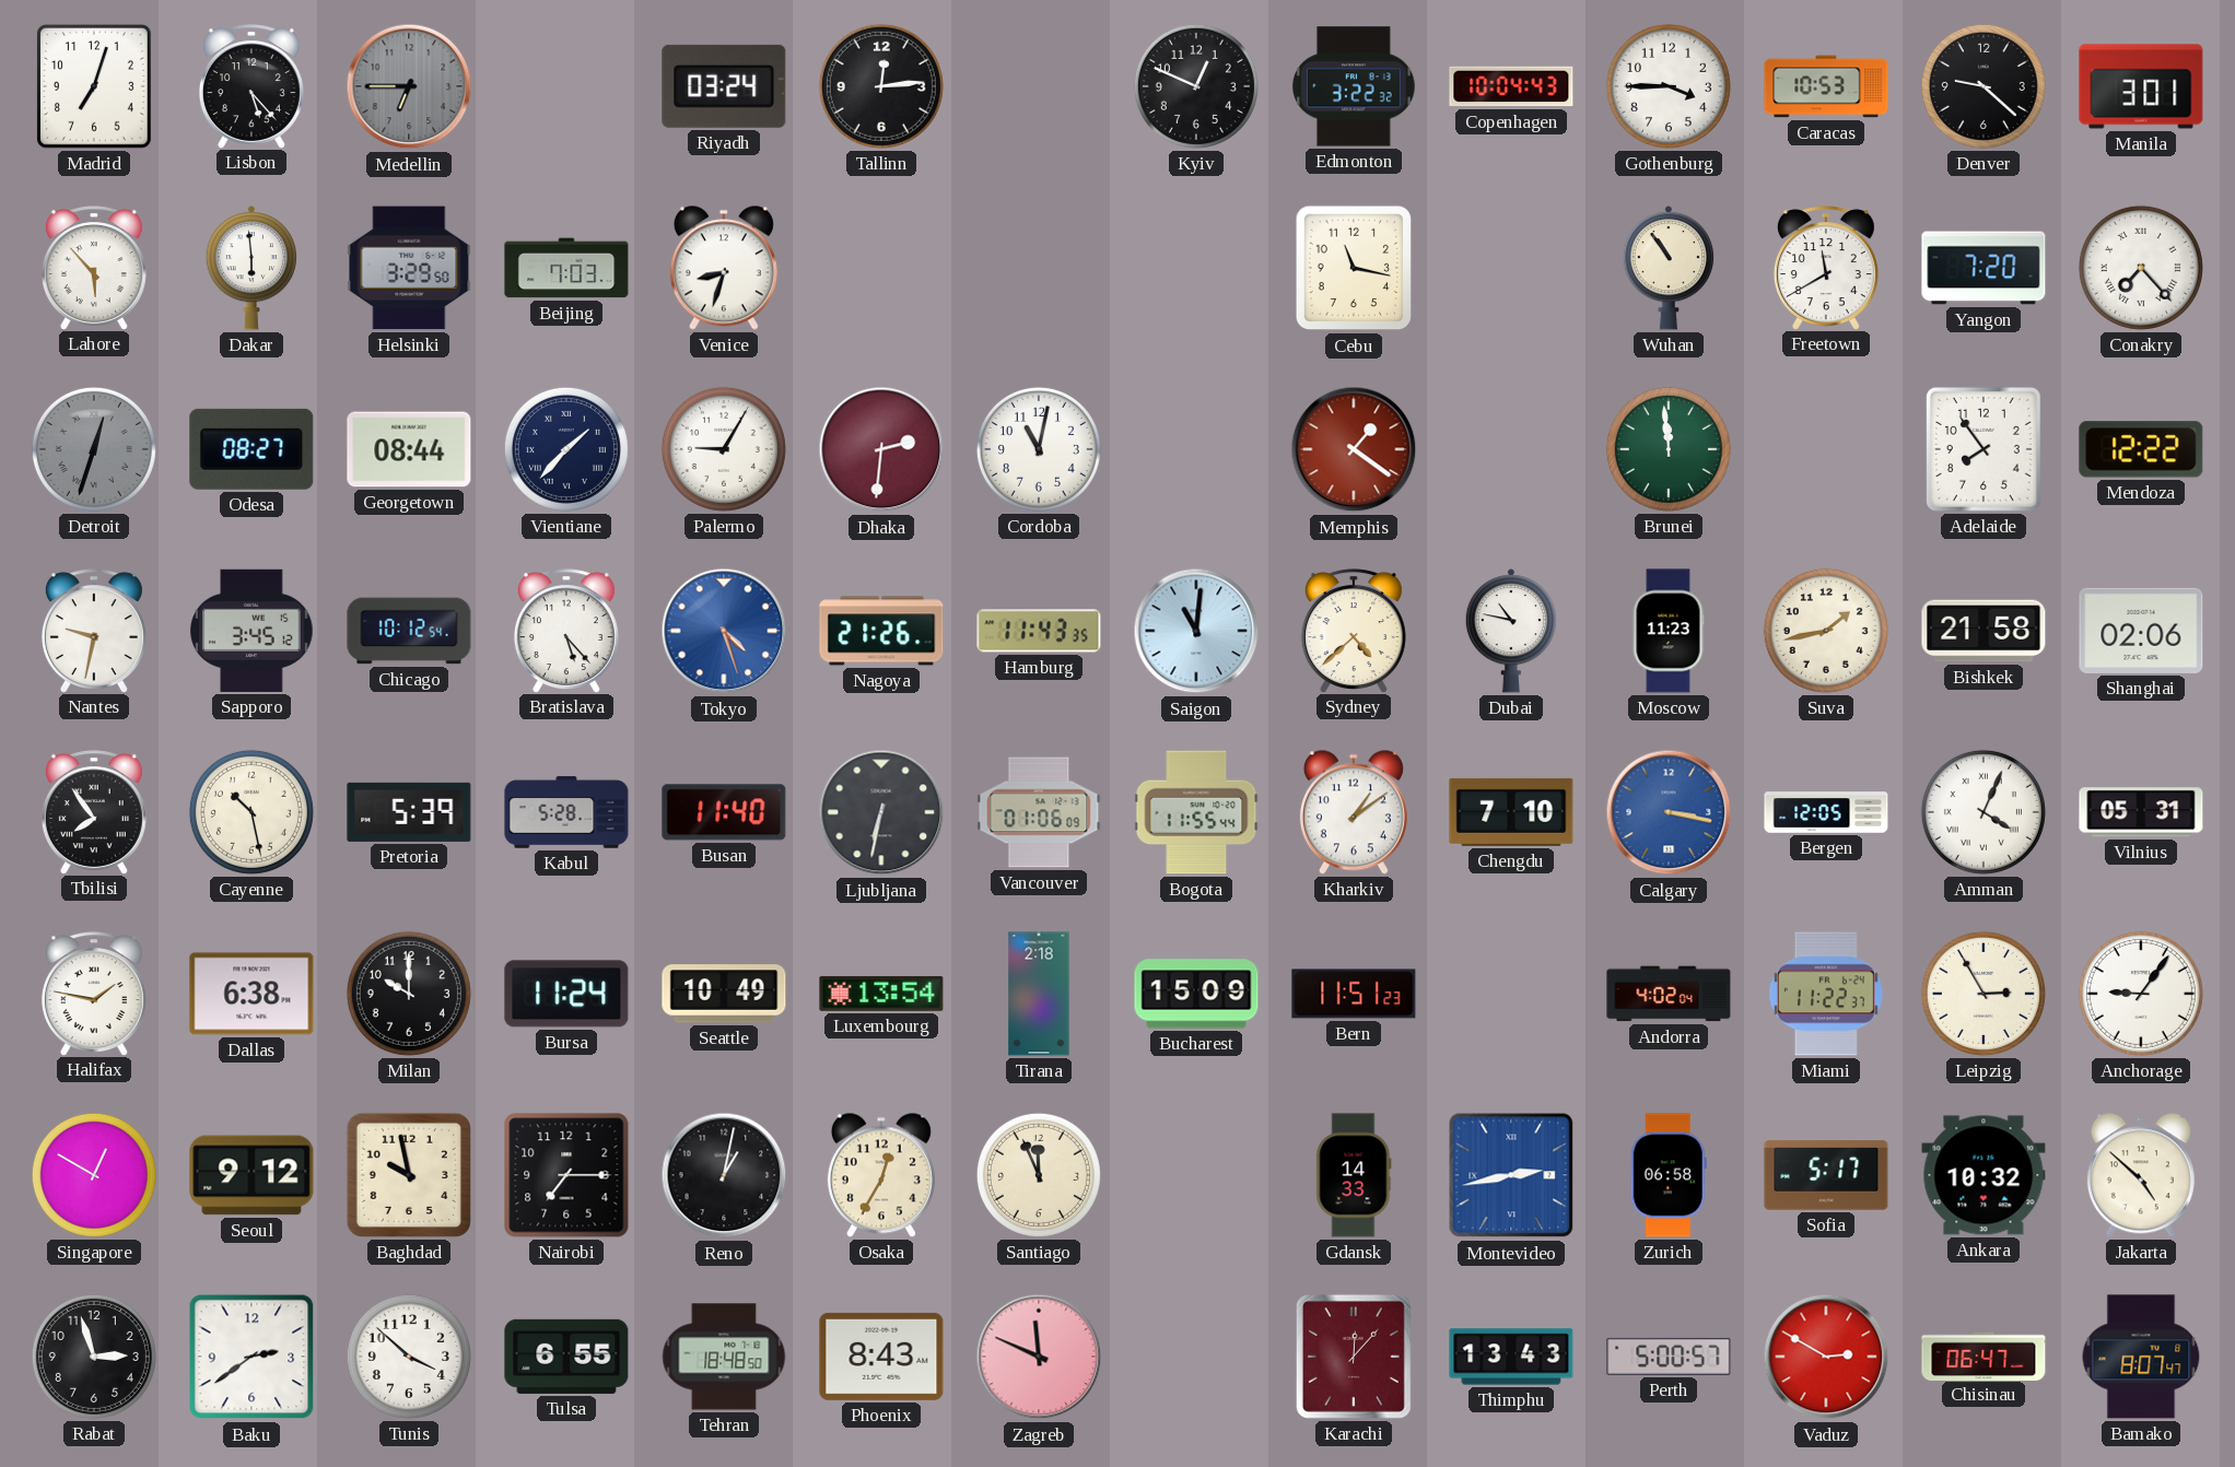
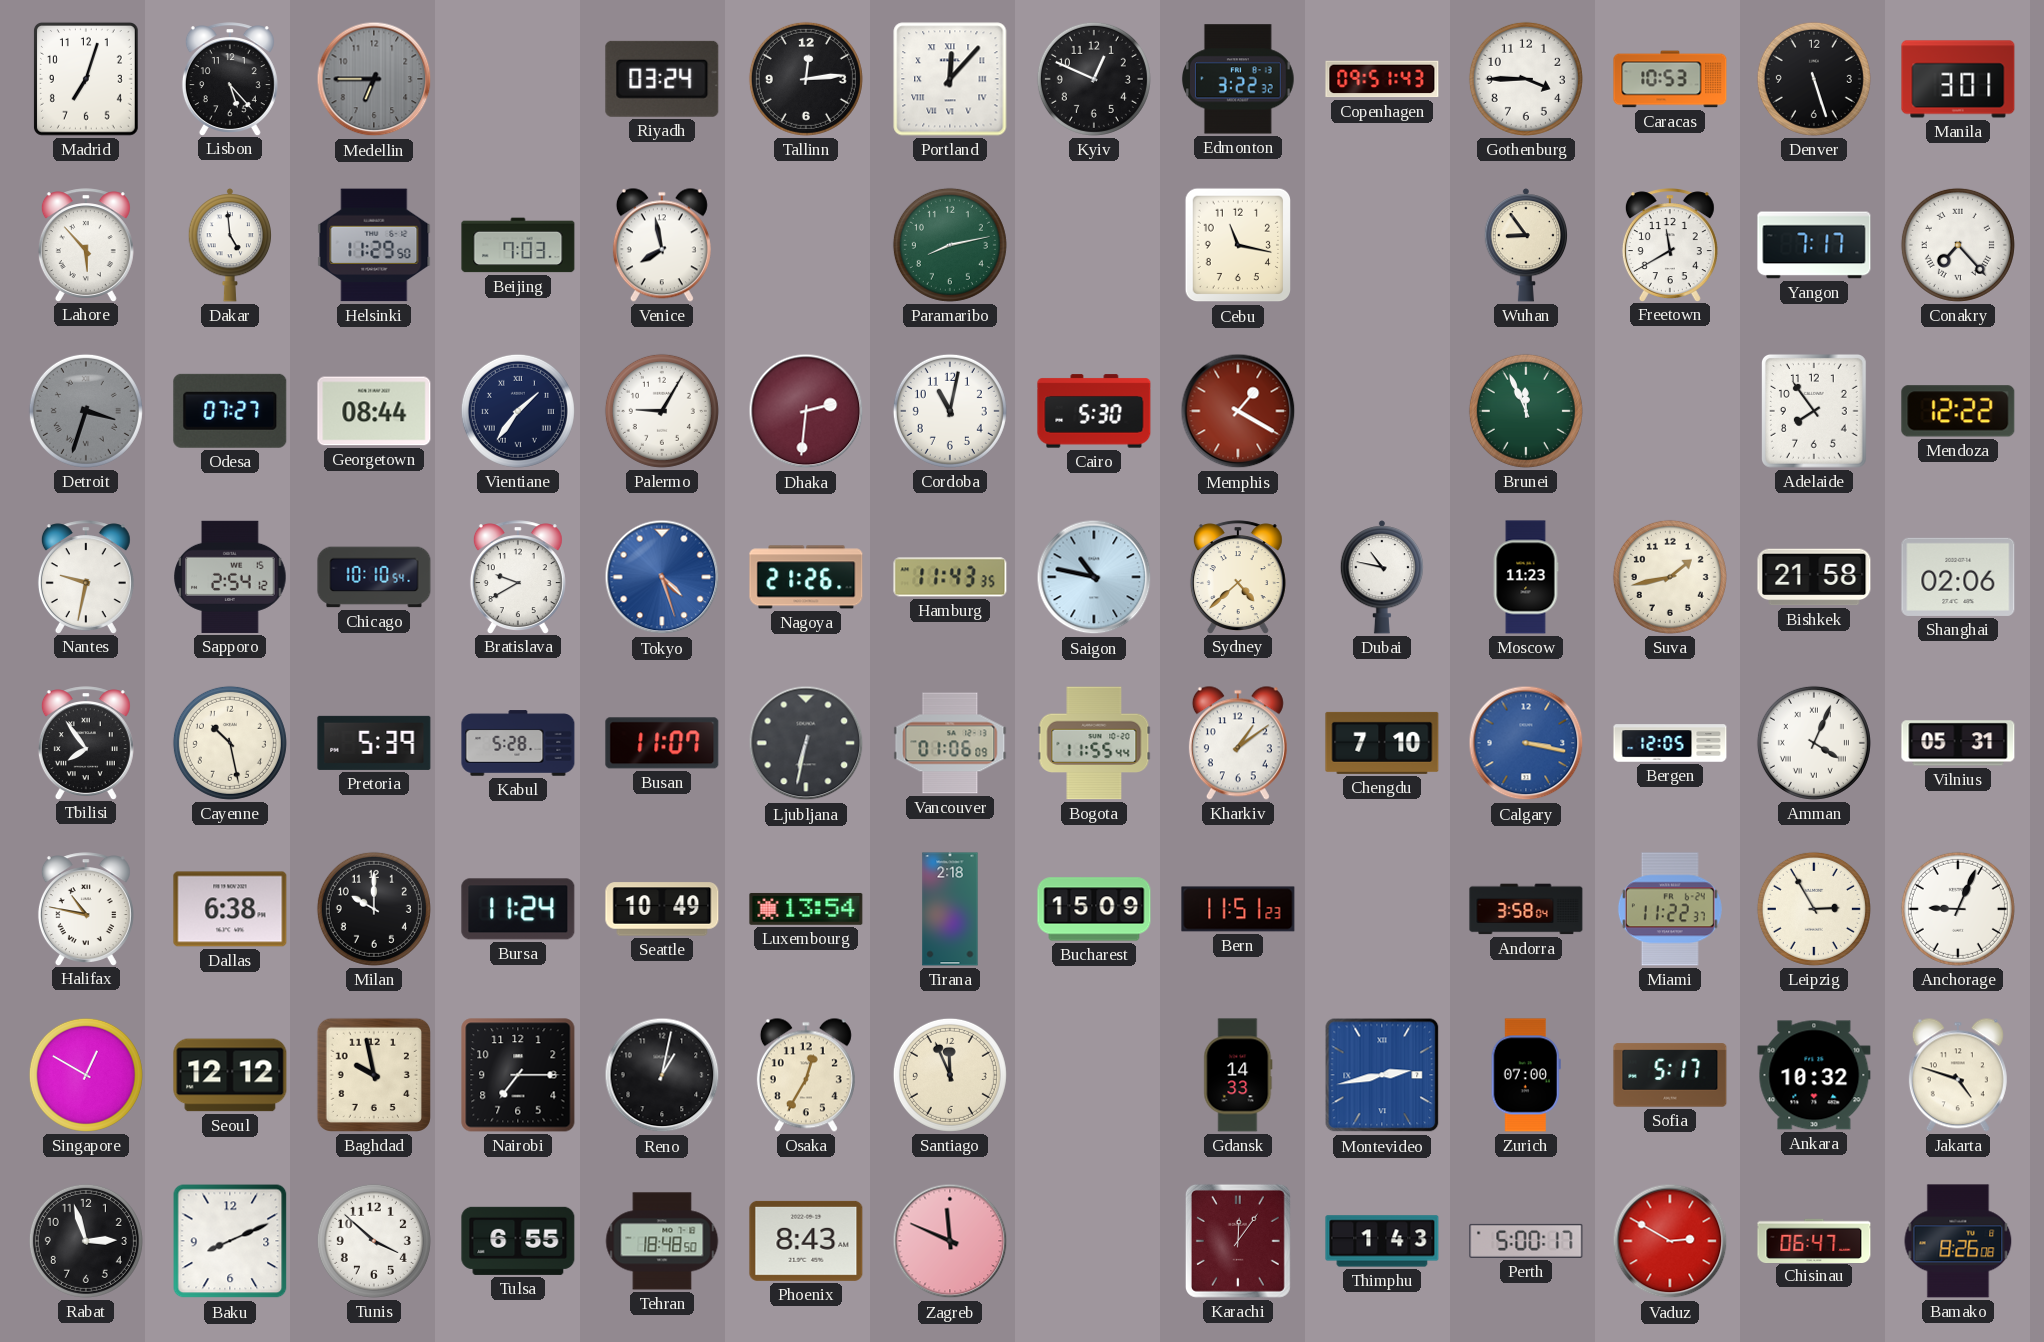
Portland: none -> 12:07
Copenhagen: 10:04 -> 09:51
Denver: 9:22 -> 5:27
Dakar: 5:59 -> 4:59
Helsinki: 3:29 -> 11:29
Venice: 8:33 -> 7:58
Paramaribo: none -> 8:13
Wuhan: 10:54 -> 8:54
Yangon: 7:20 -> 7:17
Detroit: 12:33 -> 3:33
Odesa: 08:27 -> 07:27
Vientiane: 1:37 -> 1:36
Cairo: none -> 5:30
Memphis: 1:21 -> 1:20
Brunei: 11:59 -> 11:56
Sapporo: 3:45 -> 2:54
Chicago: 10:12 -> 10:10
Bratislava: 5:23 -> 9:40
Saigon: 11:01 -> 10:47
Busan: 11:40 -> 11:07
Halifax: 1:47 -> 10:47
Andorra: 4:02 -> 3:58
Anchorage: 9:06 -> 9:04
Seoul: 9:12 -> 12:12
Zurich: 06:58 -> 07:00
Jakarta: 4:52 -> 4:48
Baku: 2:39 -> 8:11
Karachi: 12:07 -> 12:06
Thimphu: 13:43 -> 1:43
Perth: 5:00:57 -> 5:00:17
Bamako: 8:07 -> 8:26
